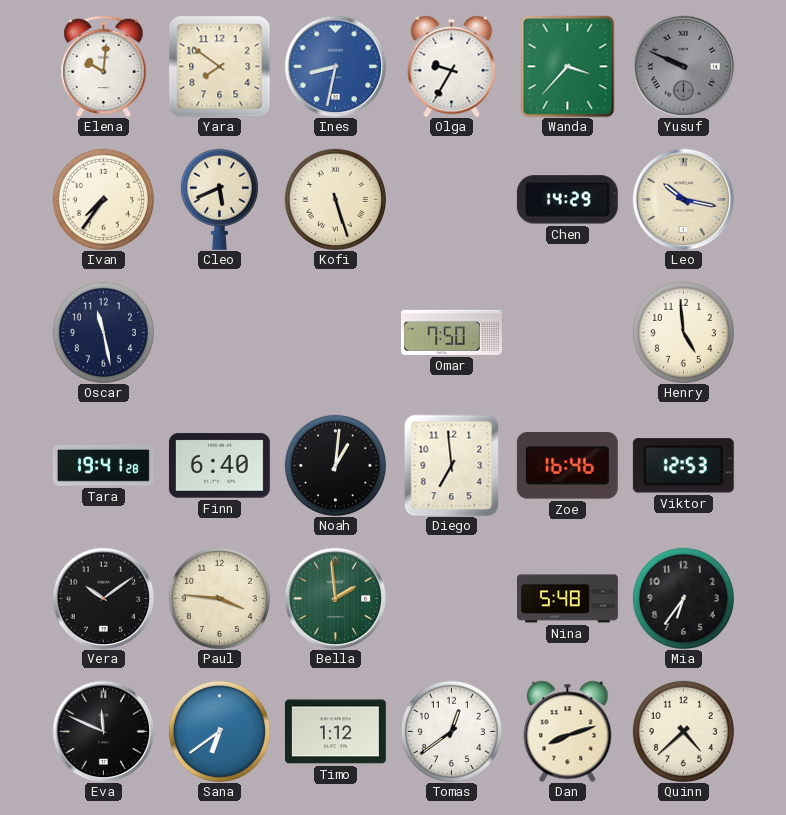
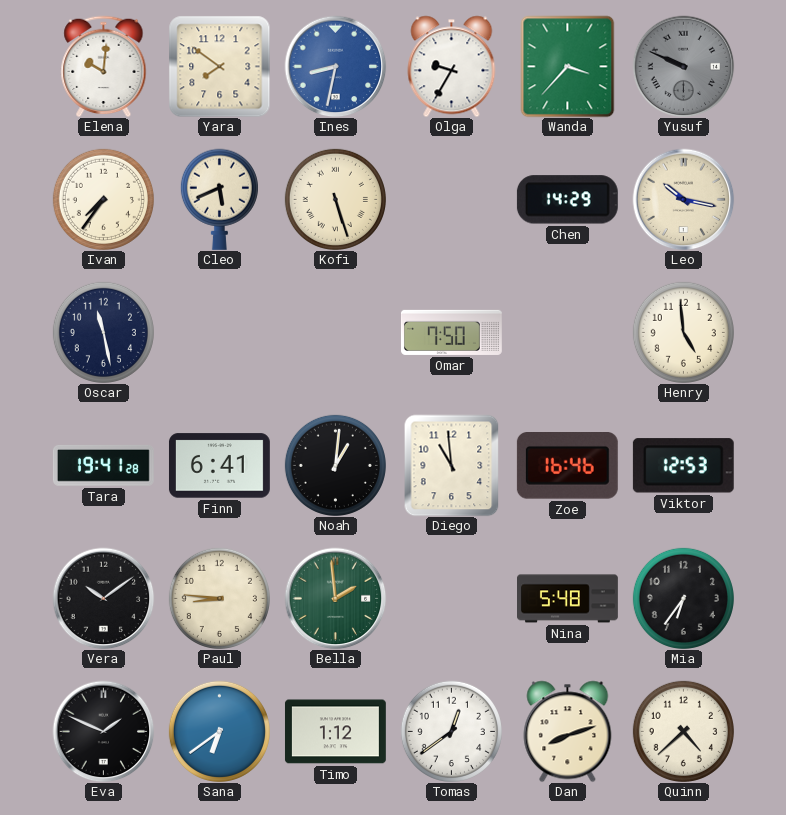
Finn: 6:40 -> 6:41
Diego: 6:59 -> 10:59
Paul: 3:46 -> 8:46
Eva: 11:49 -> 1:49
